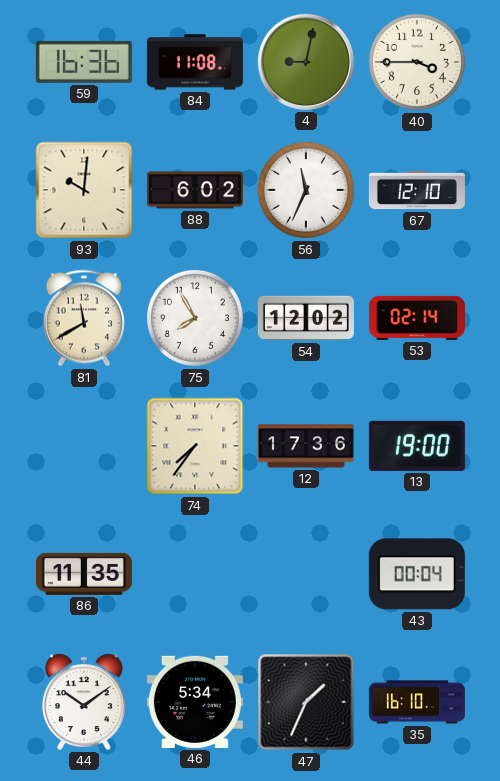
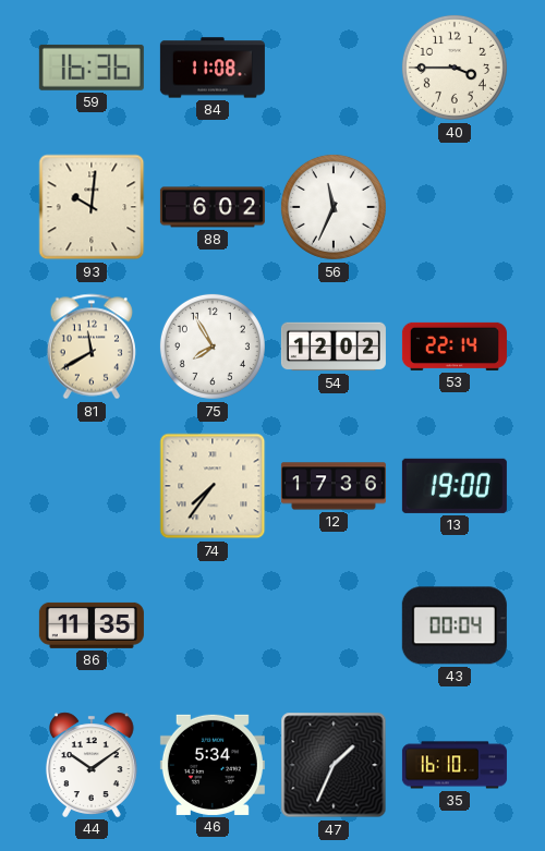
4: 9:02 -> none
67: 12:10 -> none
53: 02:14 -> 22:14
